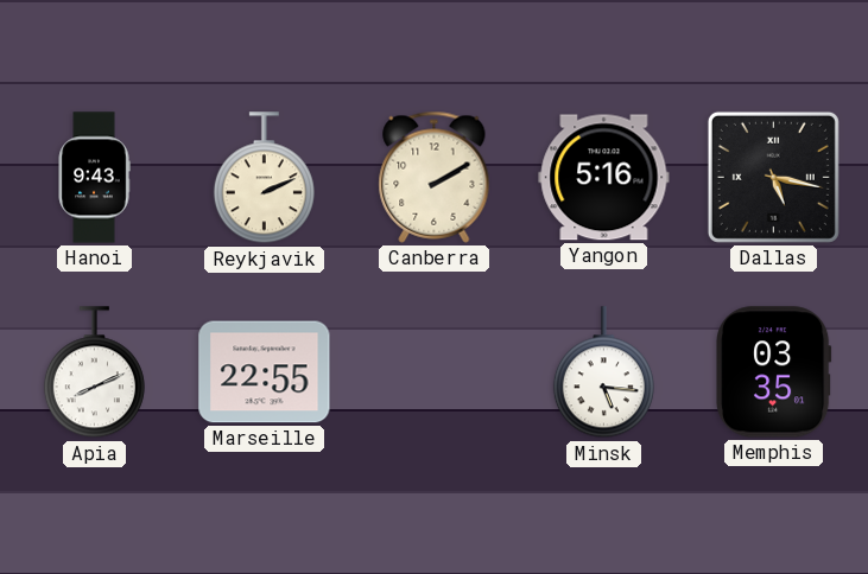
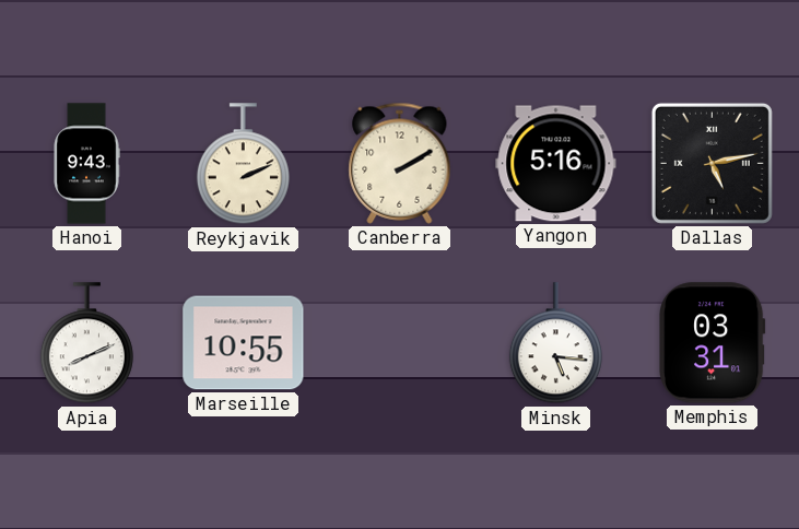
Dallas: 5:17 -> 5:13
Marseille: 22:55 -> 10:55
Memphis: 03:35 -> 03:31
